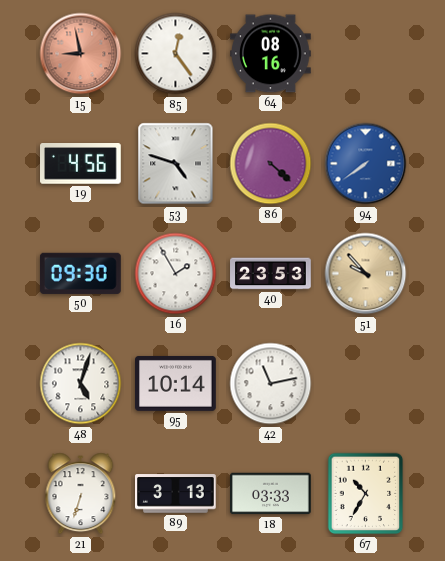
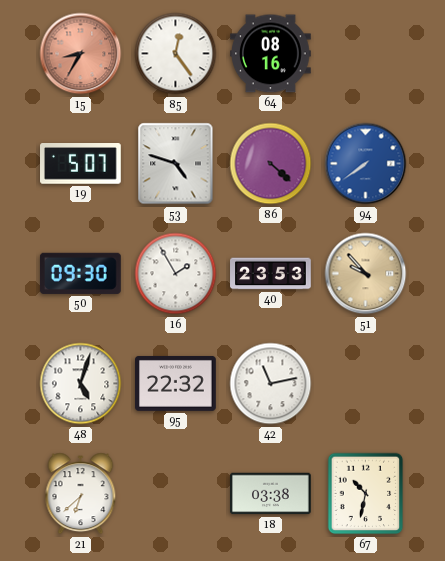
15: 8:58 -> 8:35
19: 4:56 -> 5:07
95: 10:14 -> 22:32
21: 6:33 -> 6:38
89: 3:13 -> none
18: 03:33 -> 03:38
67: 10:35 -> 10:32
